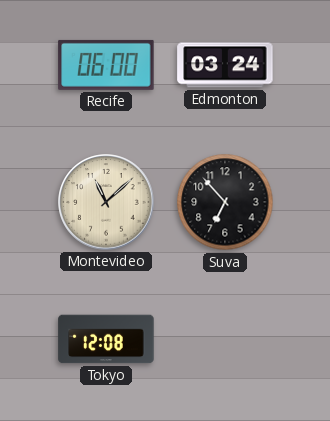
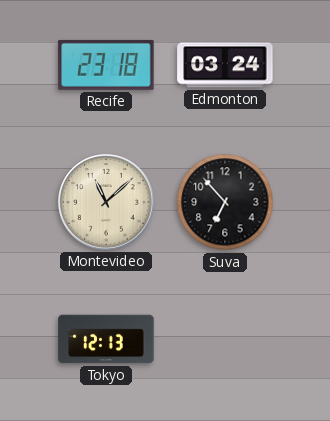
Recife: 06:00 -> 23:18
Tokyo: 12:08 -> 12:13
